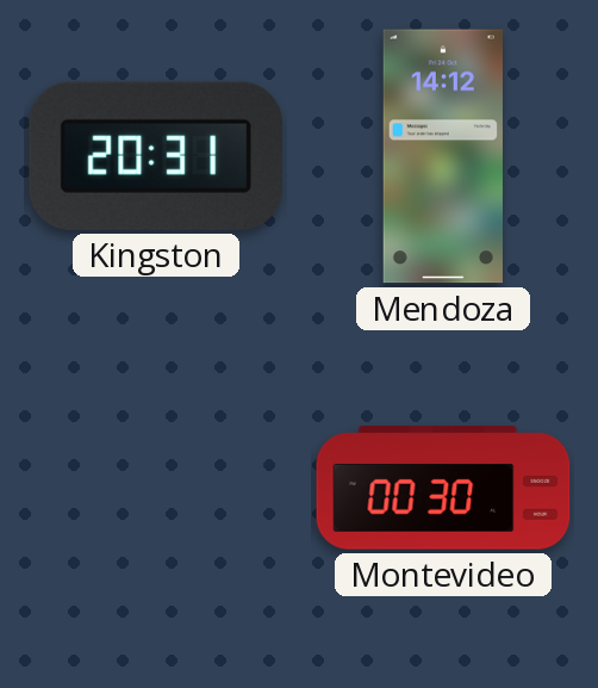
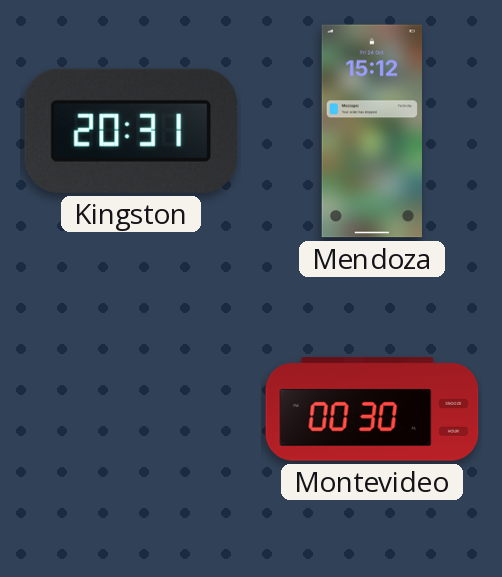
Mendoza: 14:12 -> 15:12
